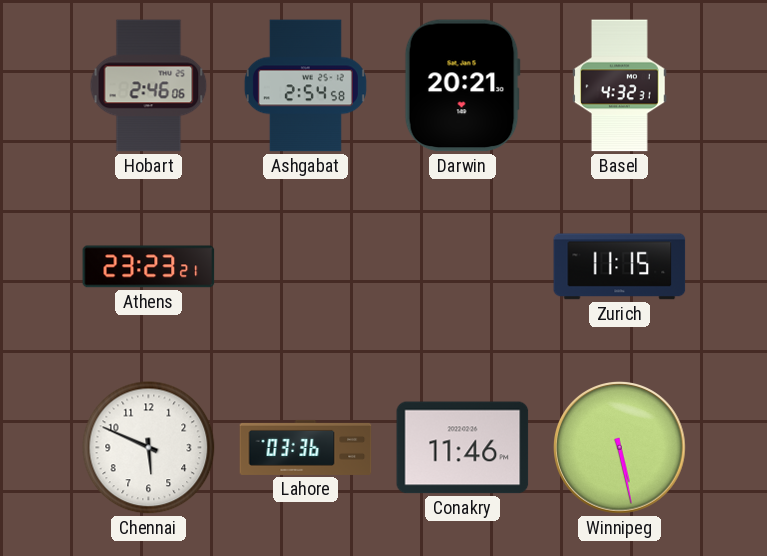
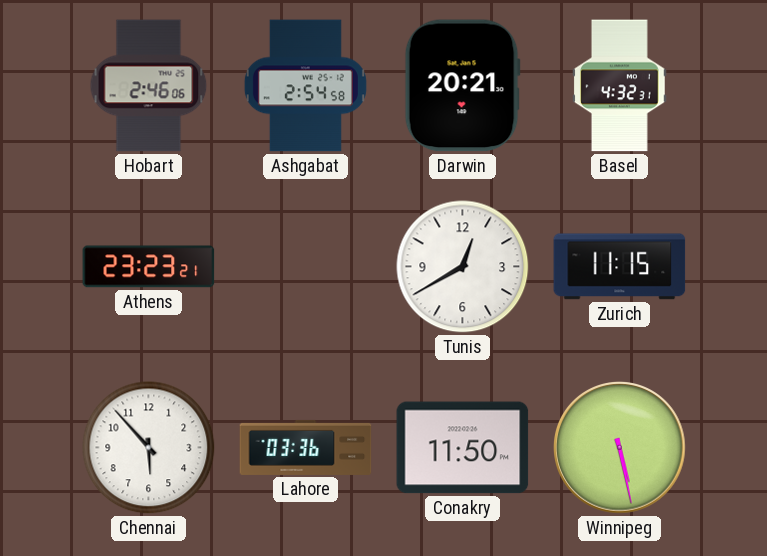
Tunis: none -> 12:40
Chennai: 5:49 -> 5:53
Conakry: 11:46 -> 11:50
